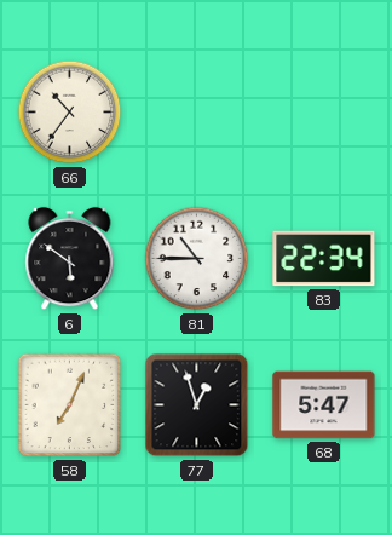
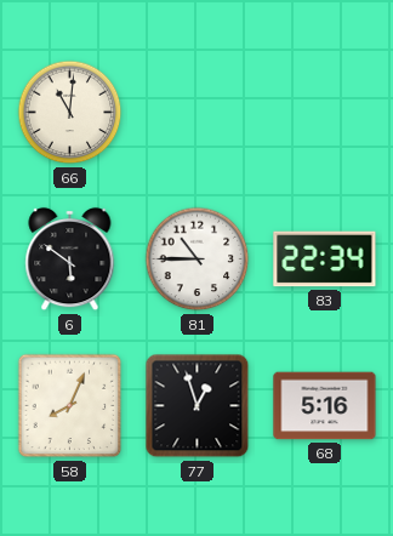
66: 10:36 -> 11:01
58: 7:04 -> 8:04
68: 5:47 -> 5:16
